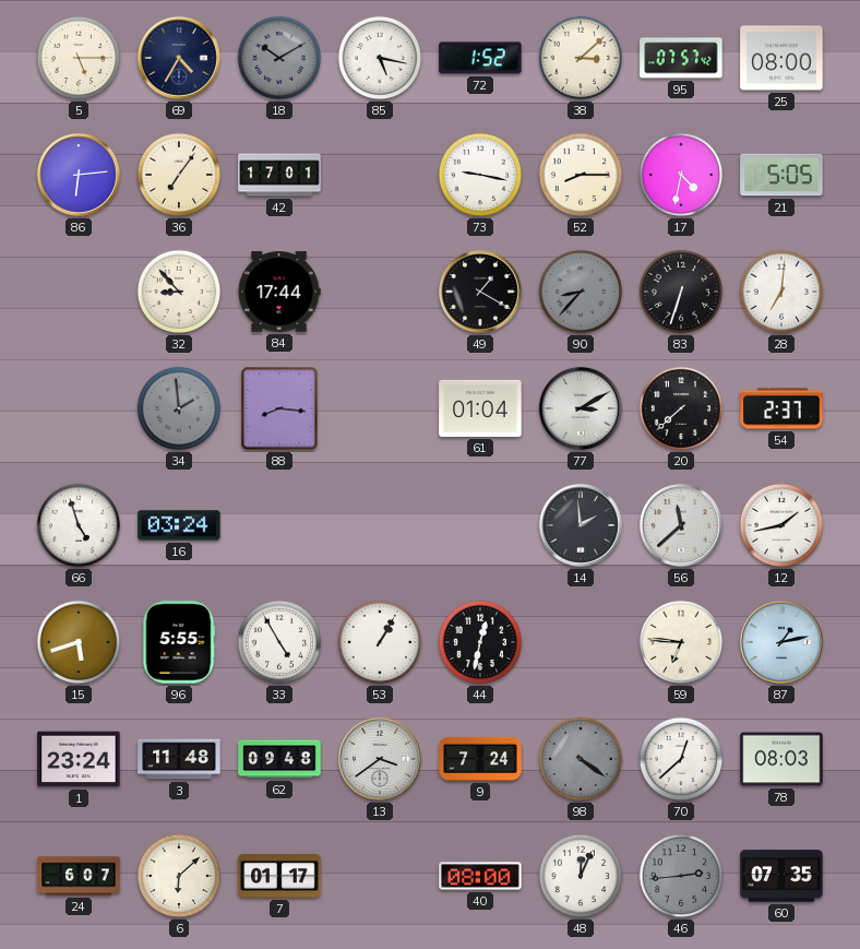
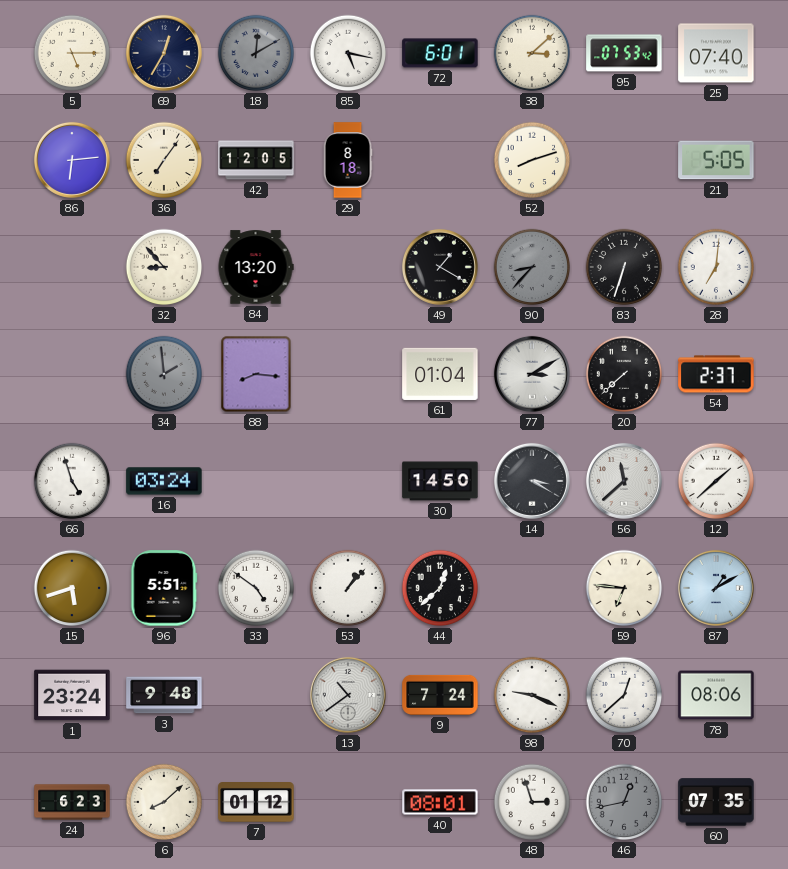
69: 4:35 -> 12:35
18: 10:10 -> 12:10
72: 1:52 -> 6:01
95: 07:57 -> 07:53
25: 08:00 -> 07:40
42: 17:01 -> 12:05
29: none -> 8:18
73: 9:17 -> none
52: 8:15 -> 8:12
17: 4:32 -> none
84: 17:44 -> 13:20
30: none -> 14:50
14: 1:59 -> 3:20
12: 1:43 -> 1:38
96: 5:55 -> 5:51
33: 4:55 -> 4:51
53: 1:05 -> 1:07
44: 12:32 -> 12:38
87: 1:13 -> 1:10
3: 11:48 -> 9:48
62: 09:48 -> none
13: 3:39 -> 10:39
98: 4:21 -> 9:19
98 dial: grey -> white
78: 08:03 -> 08:06
24: 6:07 -> 6:23
6: 6:08 -> 8:08
7: 01:17 -> 01:12
40: 08:00 -> 08:01
48: 12:04 -> 2:57
46: 2:44 -> 12:43
